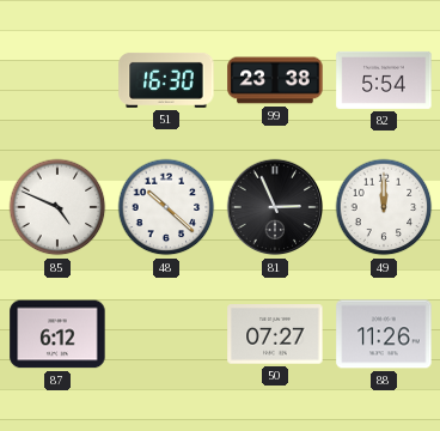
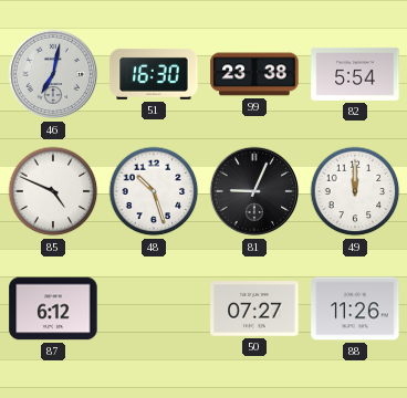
46: none -> 7:02
48: 10:22 -> 10:27
81: 2:56 -> 9:04
